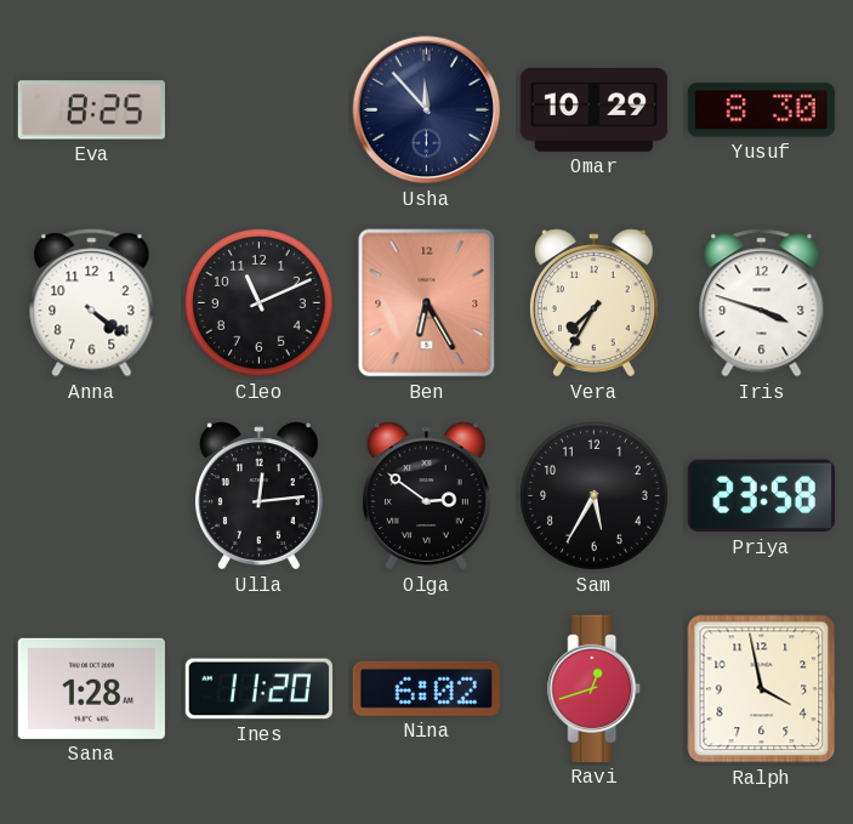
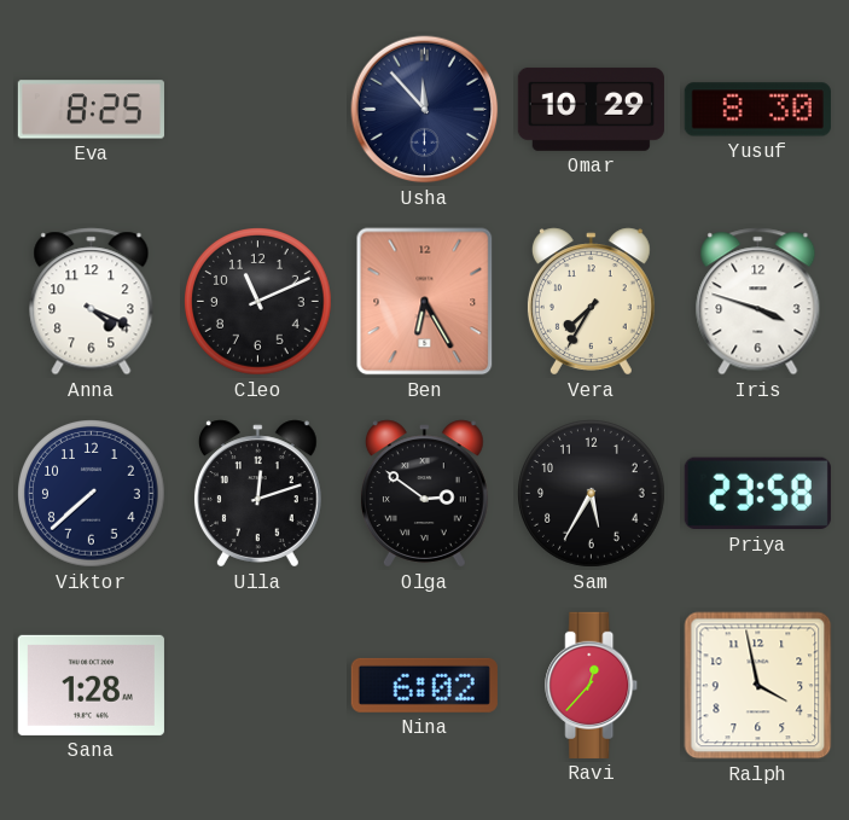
Anna: 4:21 -> 4:19
Viktor: none -> 7:38
Ulla: 12:14 -> 12:12
Ines: 11:20 -> none
Ravi: 12:42 -> 12:37
